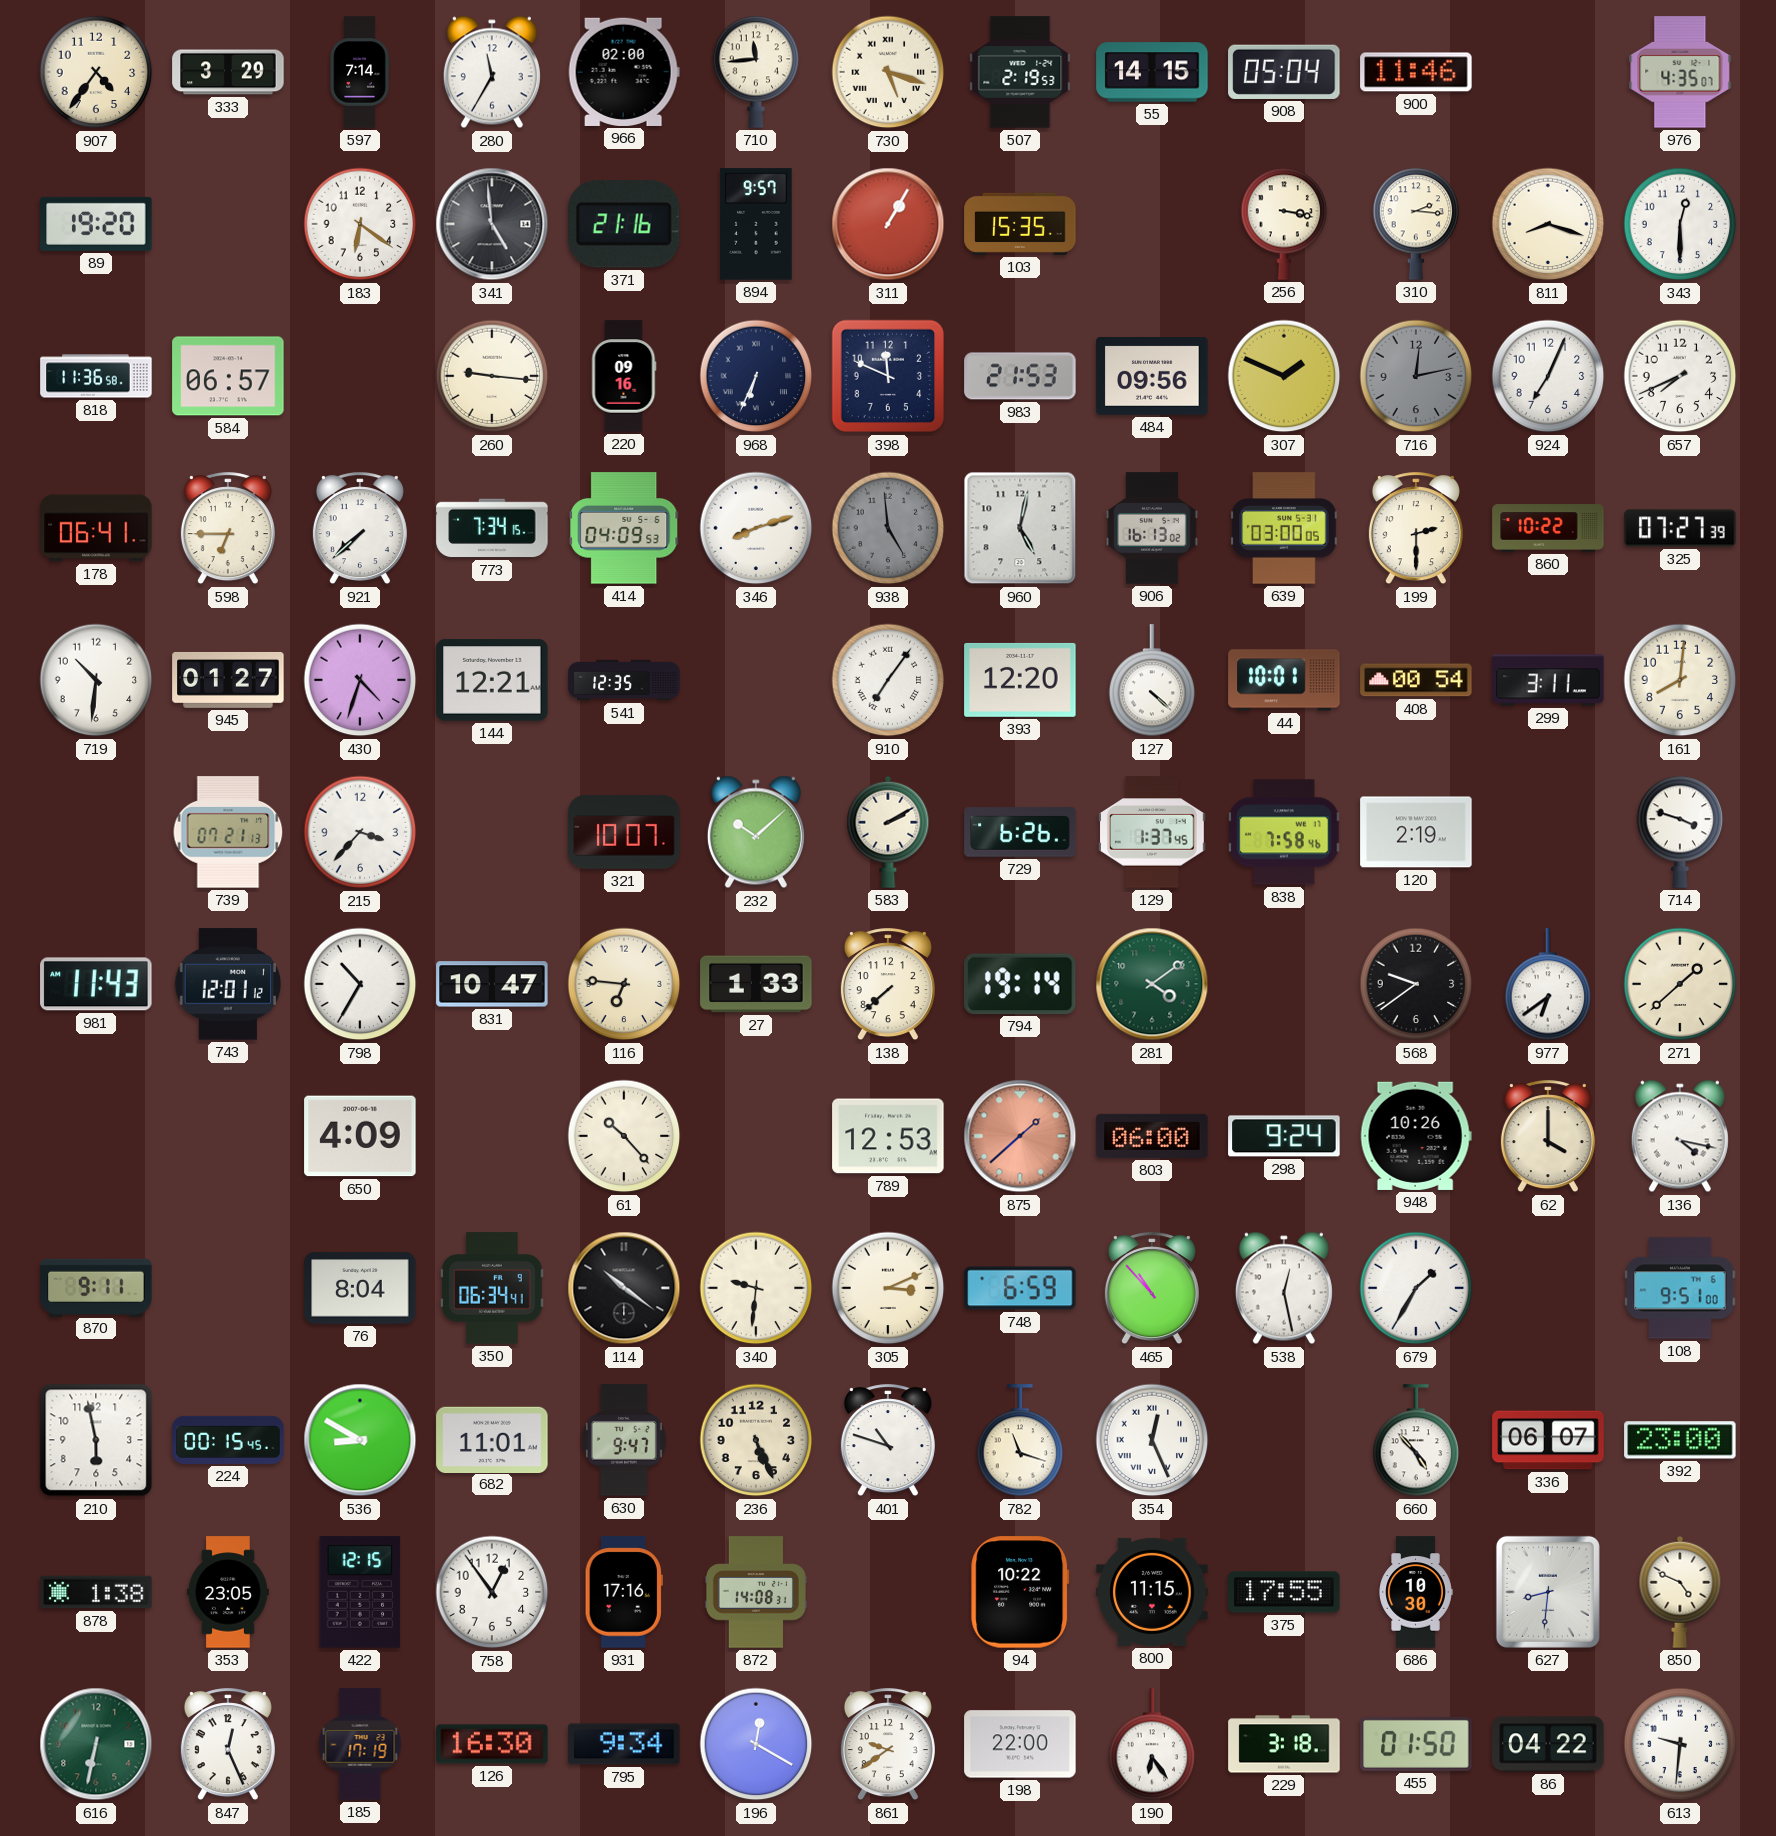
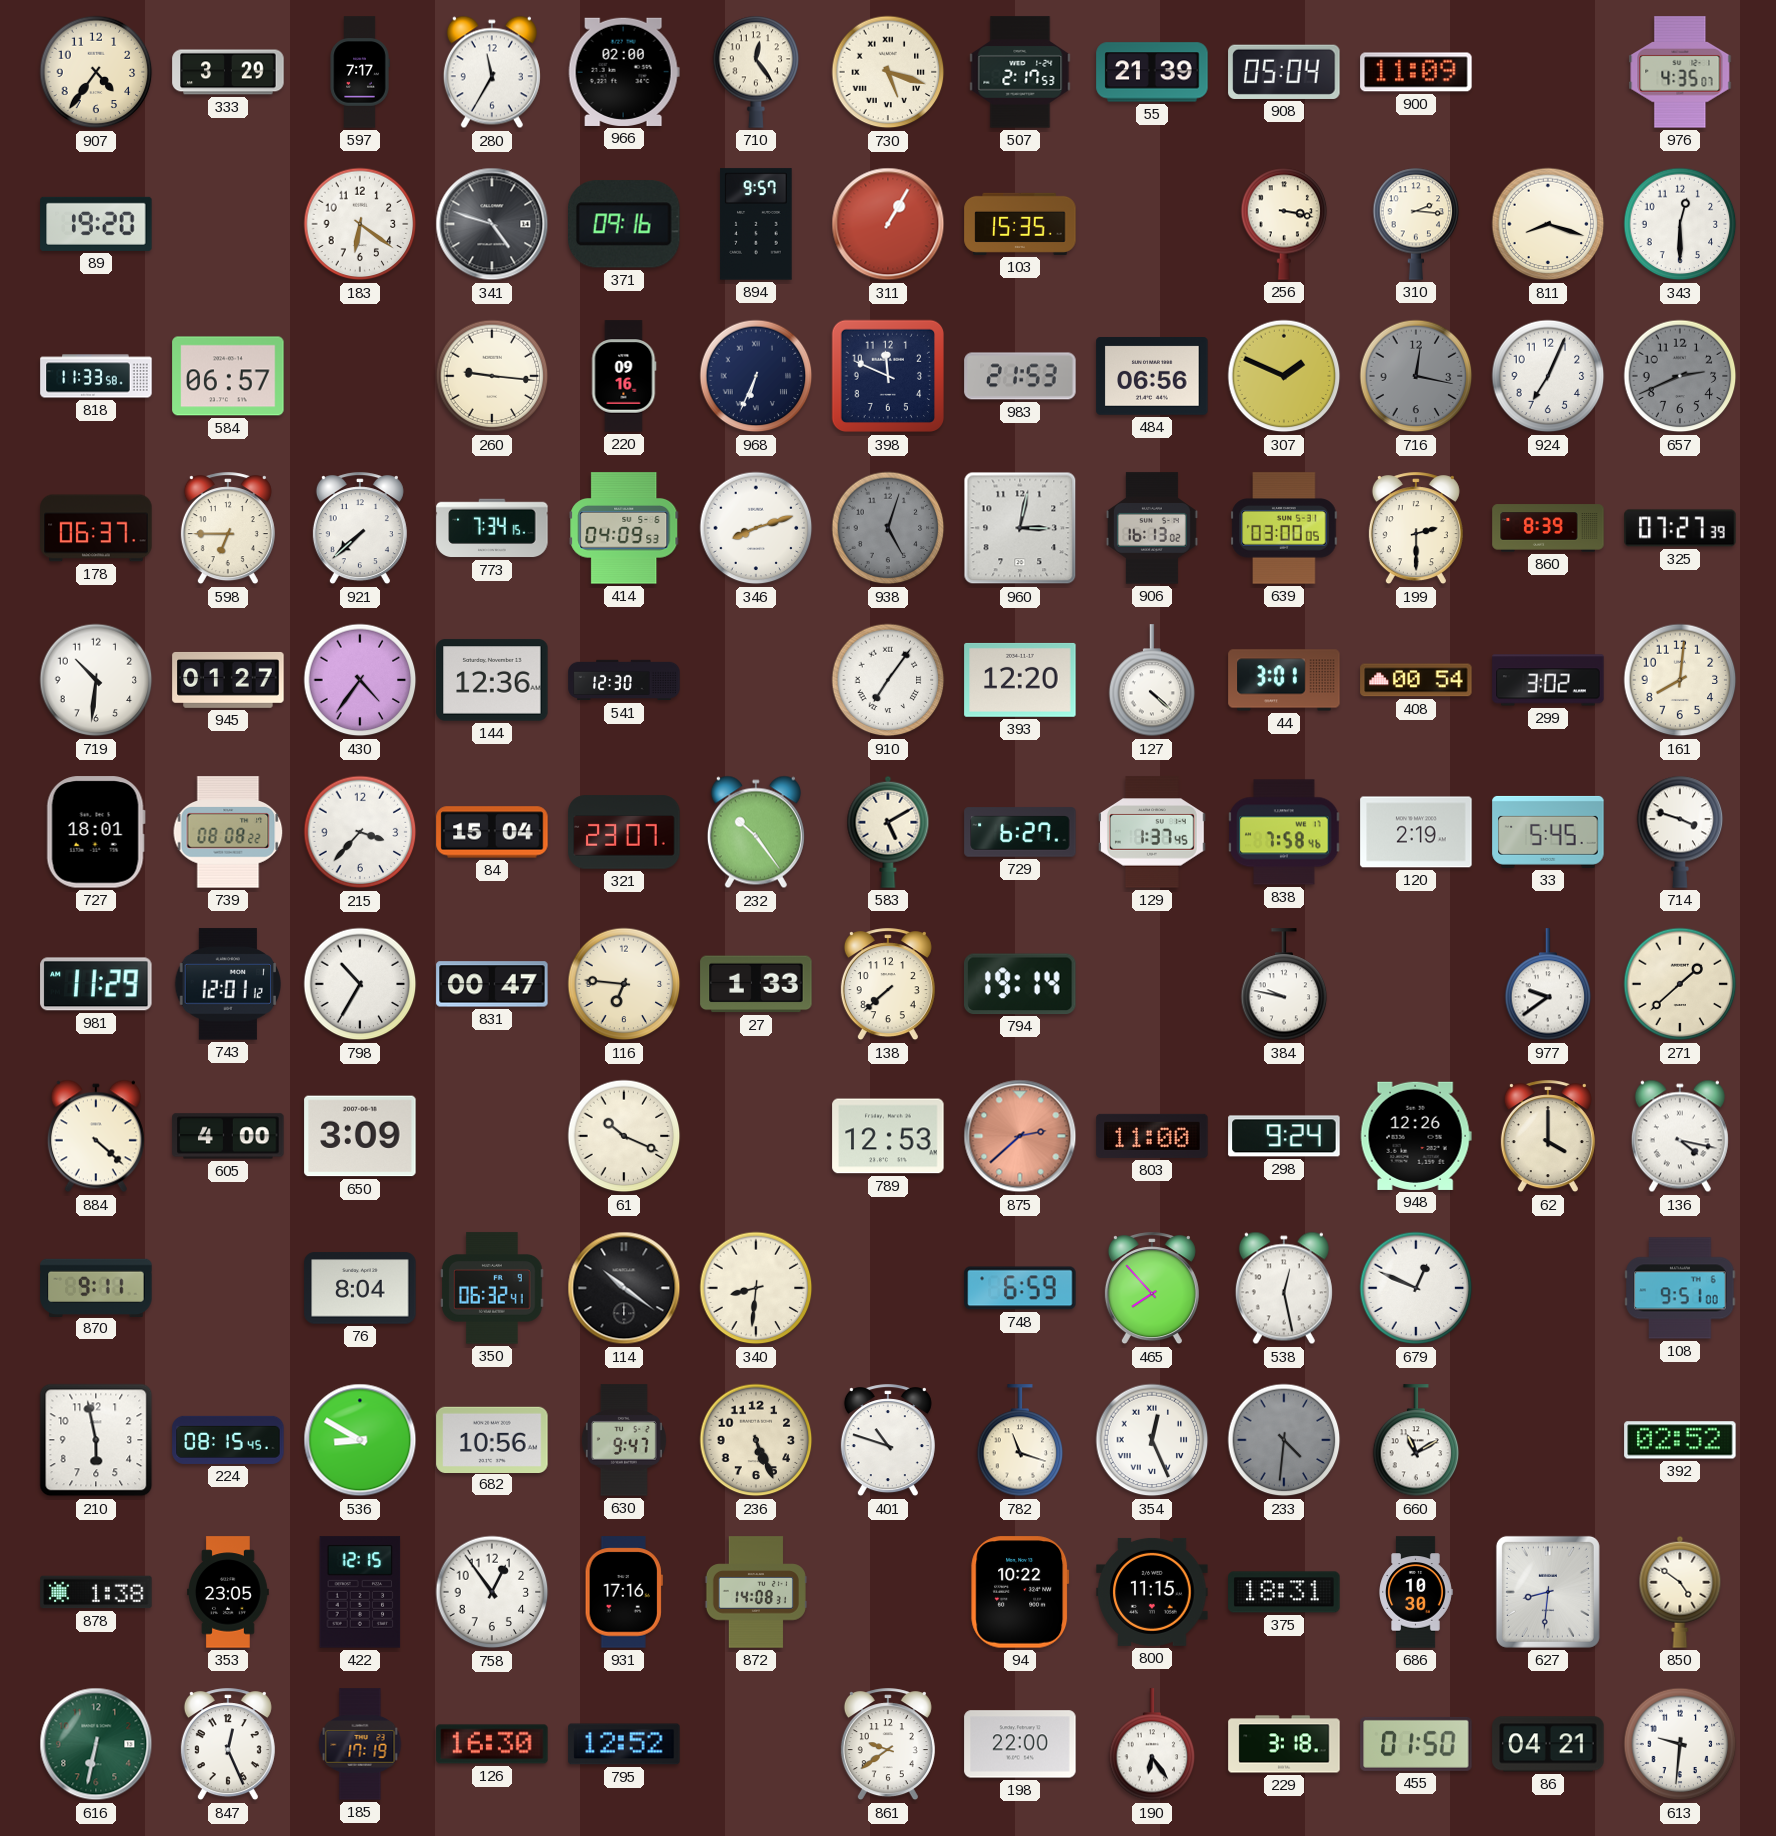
597: 7:14 -> 7:17
710: 11:44 -> 12:24
507: 2:19 -> 2:17
55: 14:15 -> 21:39
900: 11:46 -> 11:09
341: 4:59 -> 4:48
371: 21:16 -> 09:16
818: 11:36 -> 11:33
484: 09:56 -> 06:56
716: 12:13 -> 12:17
657: 7:41 -> 2:41
657 dial: white -> grey
178: 06:41 -> 06:37
938: 4:59 -> 5:03
960: 5:02 -> 3:02
860: 10:22 -> 8:39
430: 4:33 -> 4:36
144: 12:21 -> 12:36
541: 12:35 -> 12:30
44: 10:01 -> 3:01
299: 3:11 -> 3:02
727: none -> 18:01
739: 07:21 -> 08:08
84: none -> 15:04
321: 10:07 -> 23:07
232: 10:08 -> 10:24
583: 2:10 -> 5:10
729: 6:26 -> 6:27
33: none -> 5:45
981: 11:43 -> 11:29
831: 10:47 -> 00:47
281: 4:09 -> none
384: none -> 9:47
568: 9:39 -> none
977: 6:39 -> 9:39
884: none -> 4:22
605: none -> 4:00
650: 4:09 -> 3:09
61: 10:23 -> 10:19
875: 1:38 -> 2:38
803: 06:00 -> 11:00
948: 10:26 -> 12:26
350: 06:34 -> 06:32
340: 9:31 -> 8:31
305: 3:11 -> none
465: 10:53 -> 7:53
679: 1:35 -> 12:49
224: 00:15 -> 08:15
682: 11:01 -> 10:56
233: none -> 4:31
660: 4:53 -> 11:10
336: 06:07 -> none
392: 23:00 -> 02:52
375: 17:55 -> 18:31
850: 4:49 -> 4:51
795: 9:34 -> 12:52
196: 12:20 -> none
86: 04:22 -> 04:21
